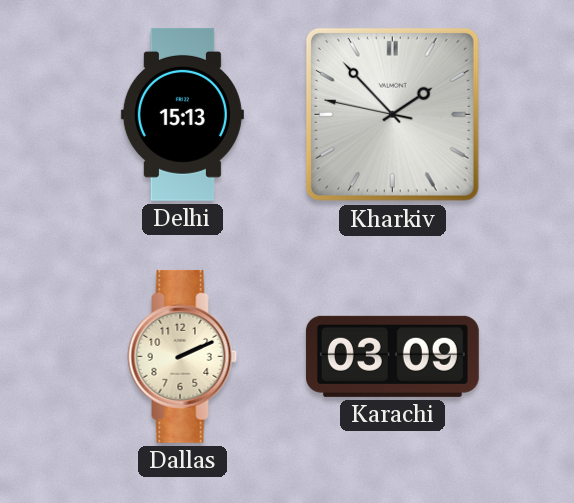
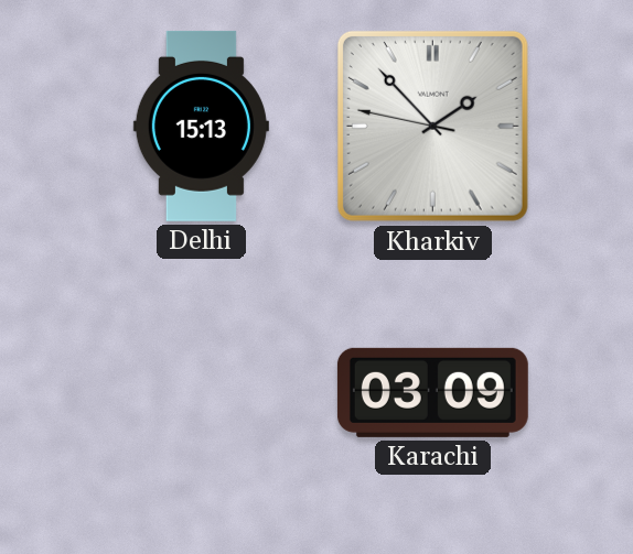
Dallas: 2:11 -> none
